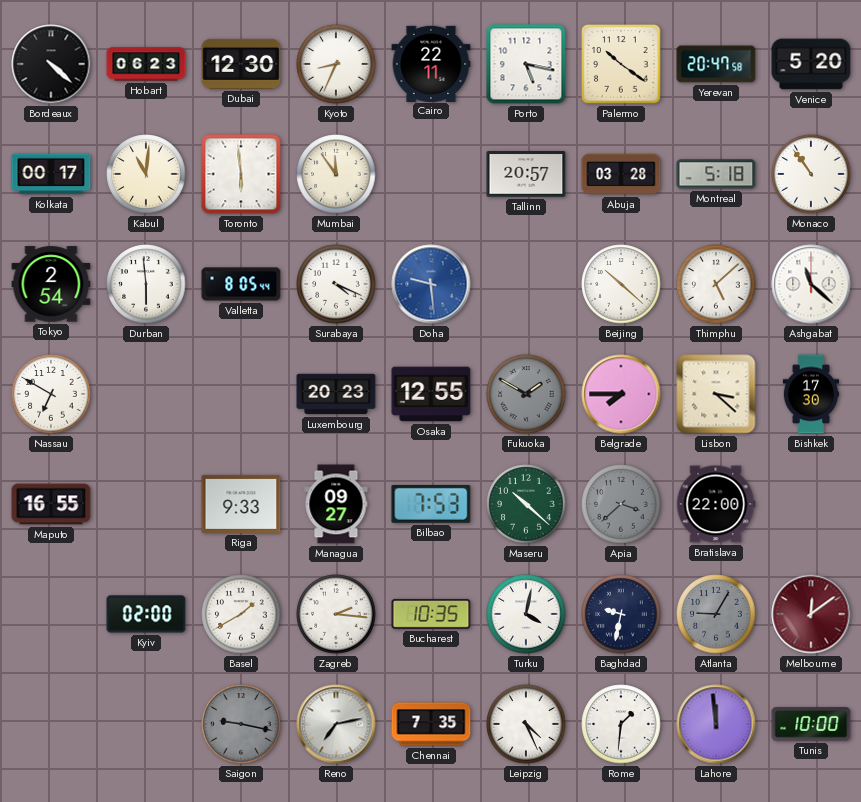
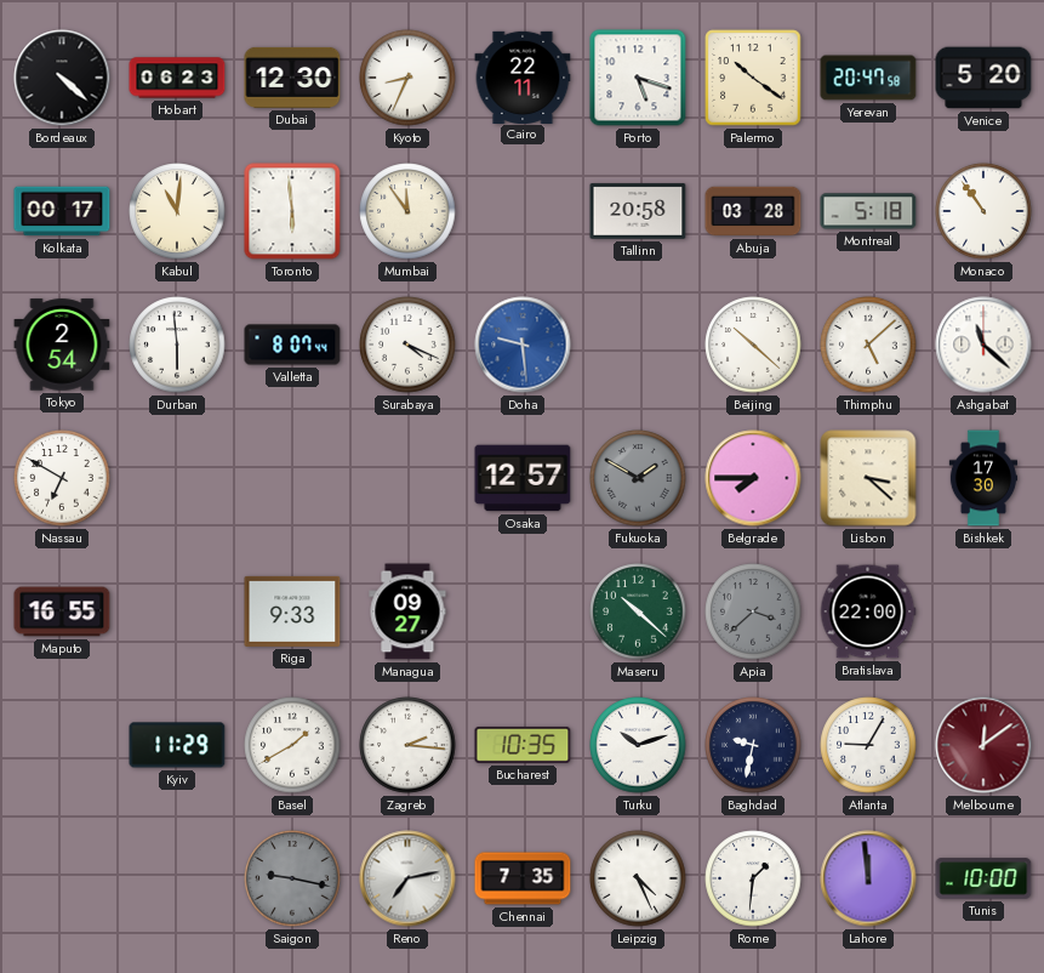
Porto: 5:17 -> 5:18
Tallinn: 20:57 -> 20:58
Valletta: 8:05 -> 8:07
Luxembourg: 20:23 -> none
Osaka: 12:55 -> 12:57
Bilbao: 7:53 -> none
Kyiv: 02:00 -> 11:29
Turku: 4:02 -> 10:12
Atlanta dial: grey -> white
